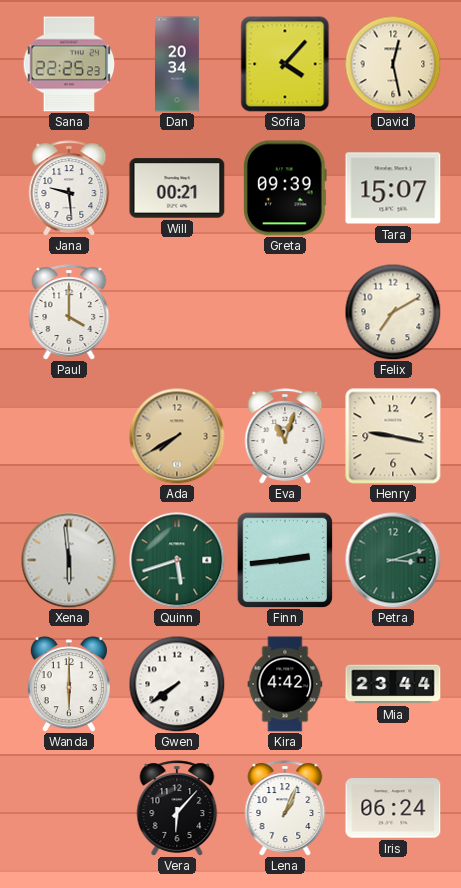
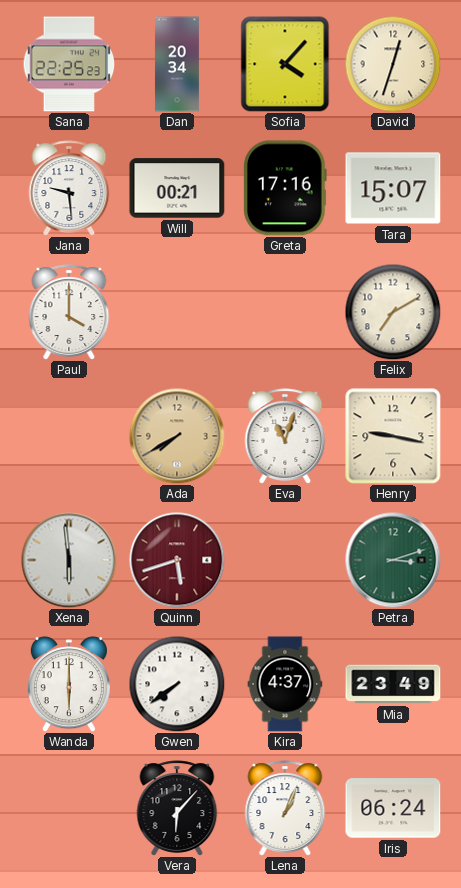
David: 12:28 -> 12:33
Greta: 09:39 -> 17:16
Quinn dial: green -> burgundy
Finn: 2:44 -> none
Kira: 4:42 -> 4:37
Mia: 23:44 -> 23:49
